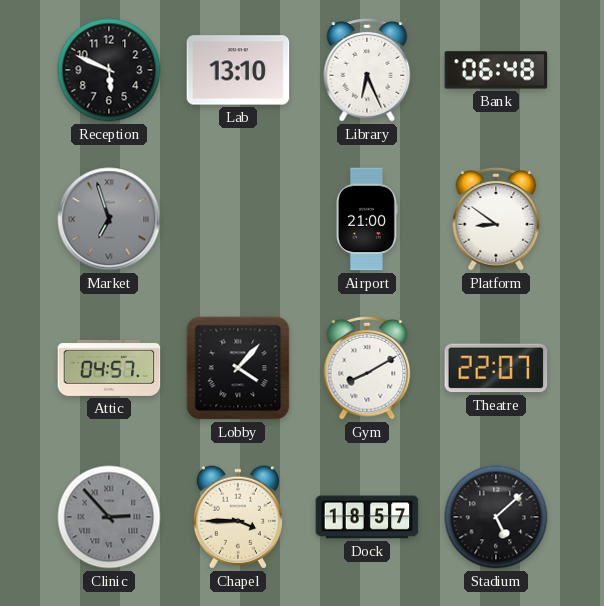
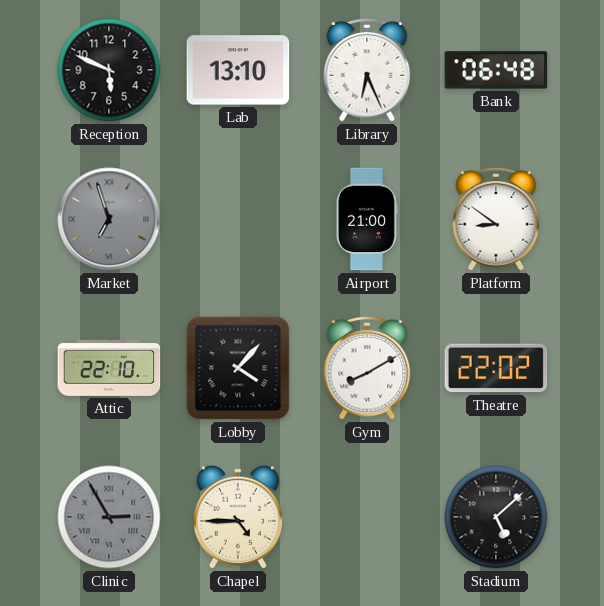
Attic: 04:57 -> 22:10
Theatre: 22:07 -> 22:02
Clinic: 2:53 -> 2:55
Chapel: 3:45 -> 4:45
Dock: 18:57 -> none
